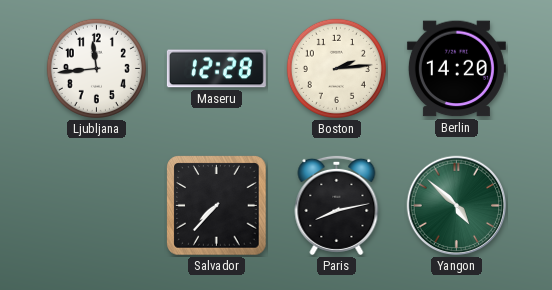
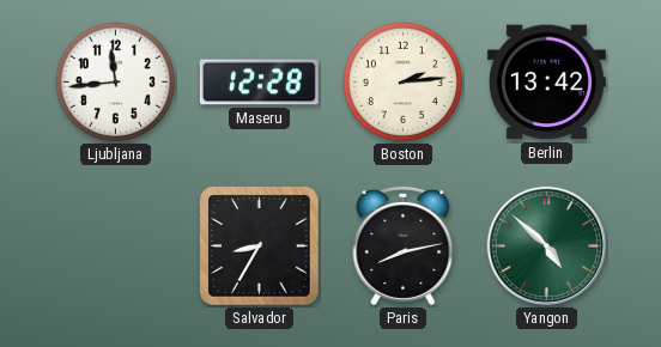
Berlin: 14:20 -> 13:42
Salvador: 7:37 -> 8:35
